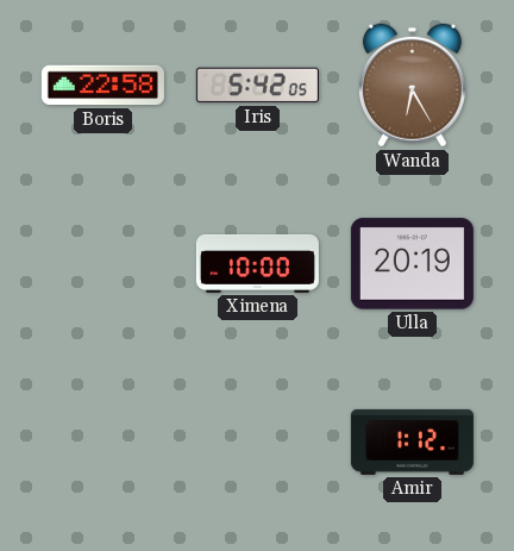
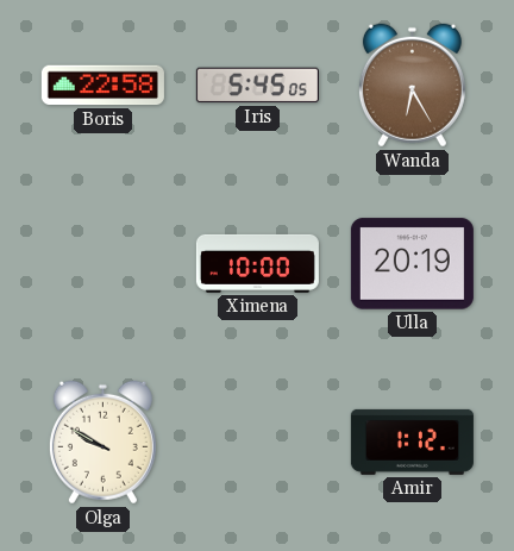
Iris: 5:42 -> 5:45
Olga: none -> 9:50
